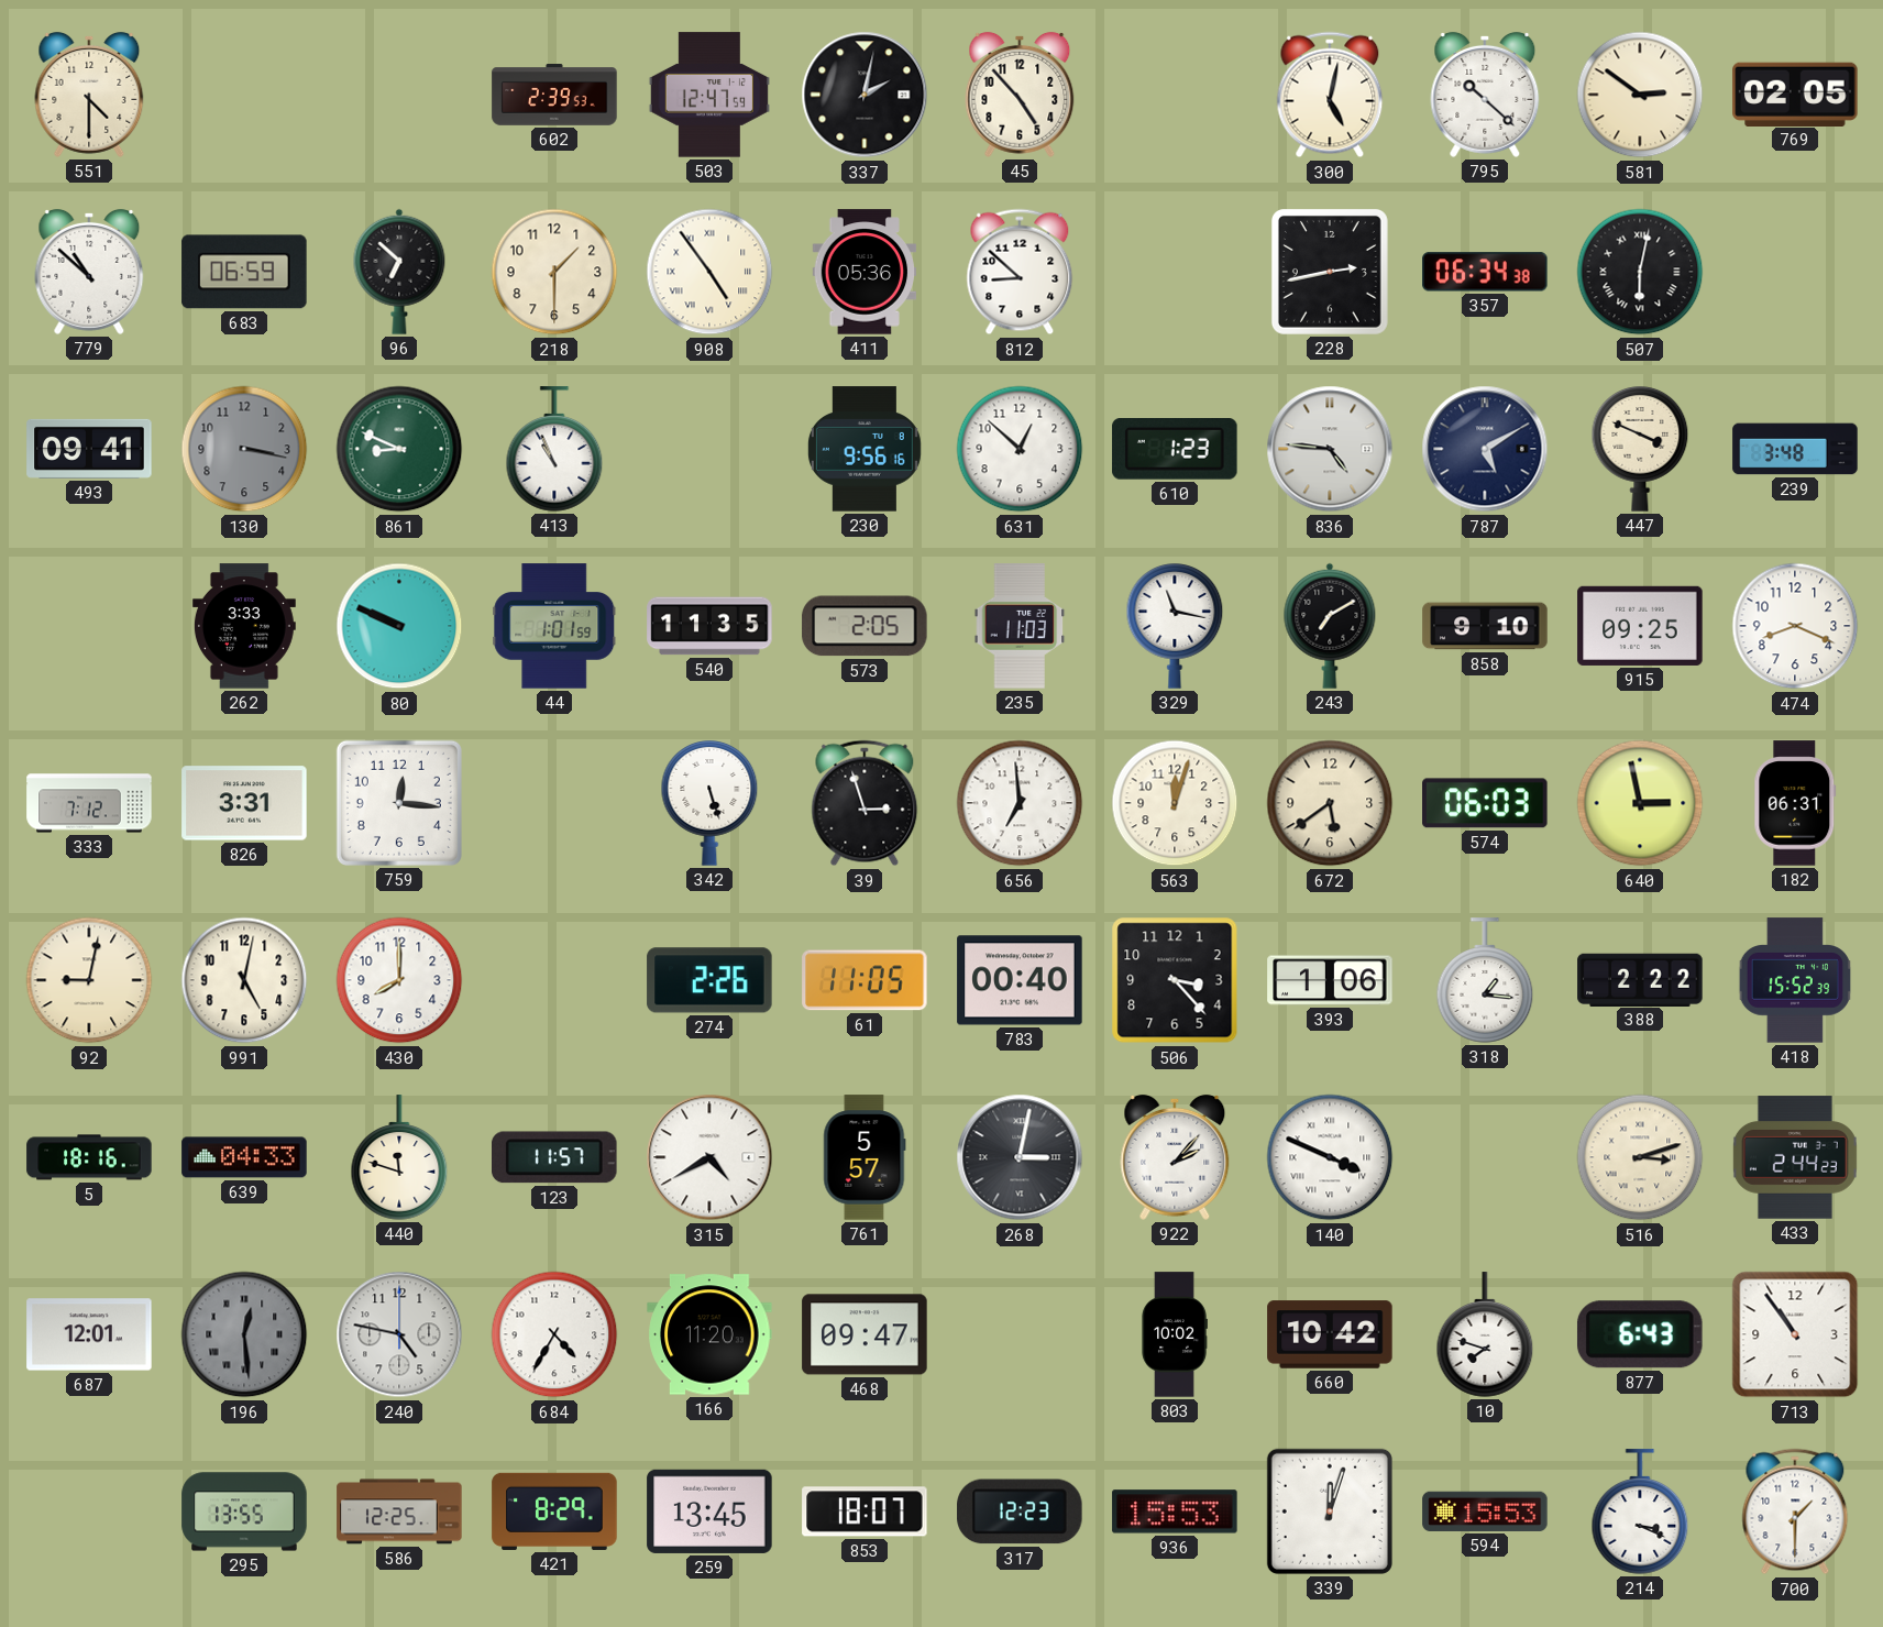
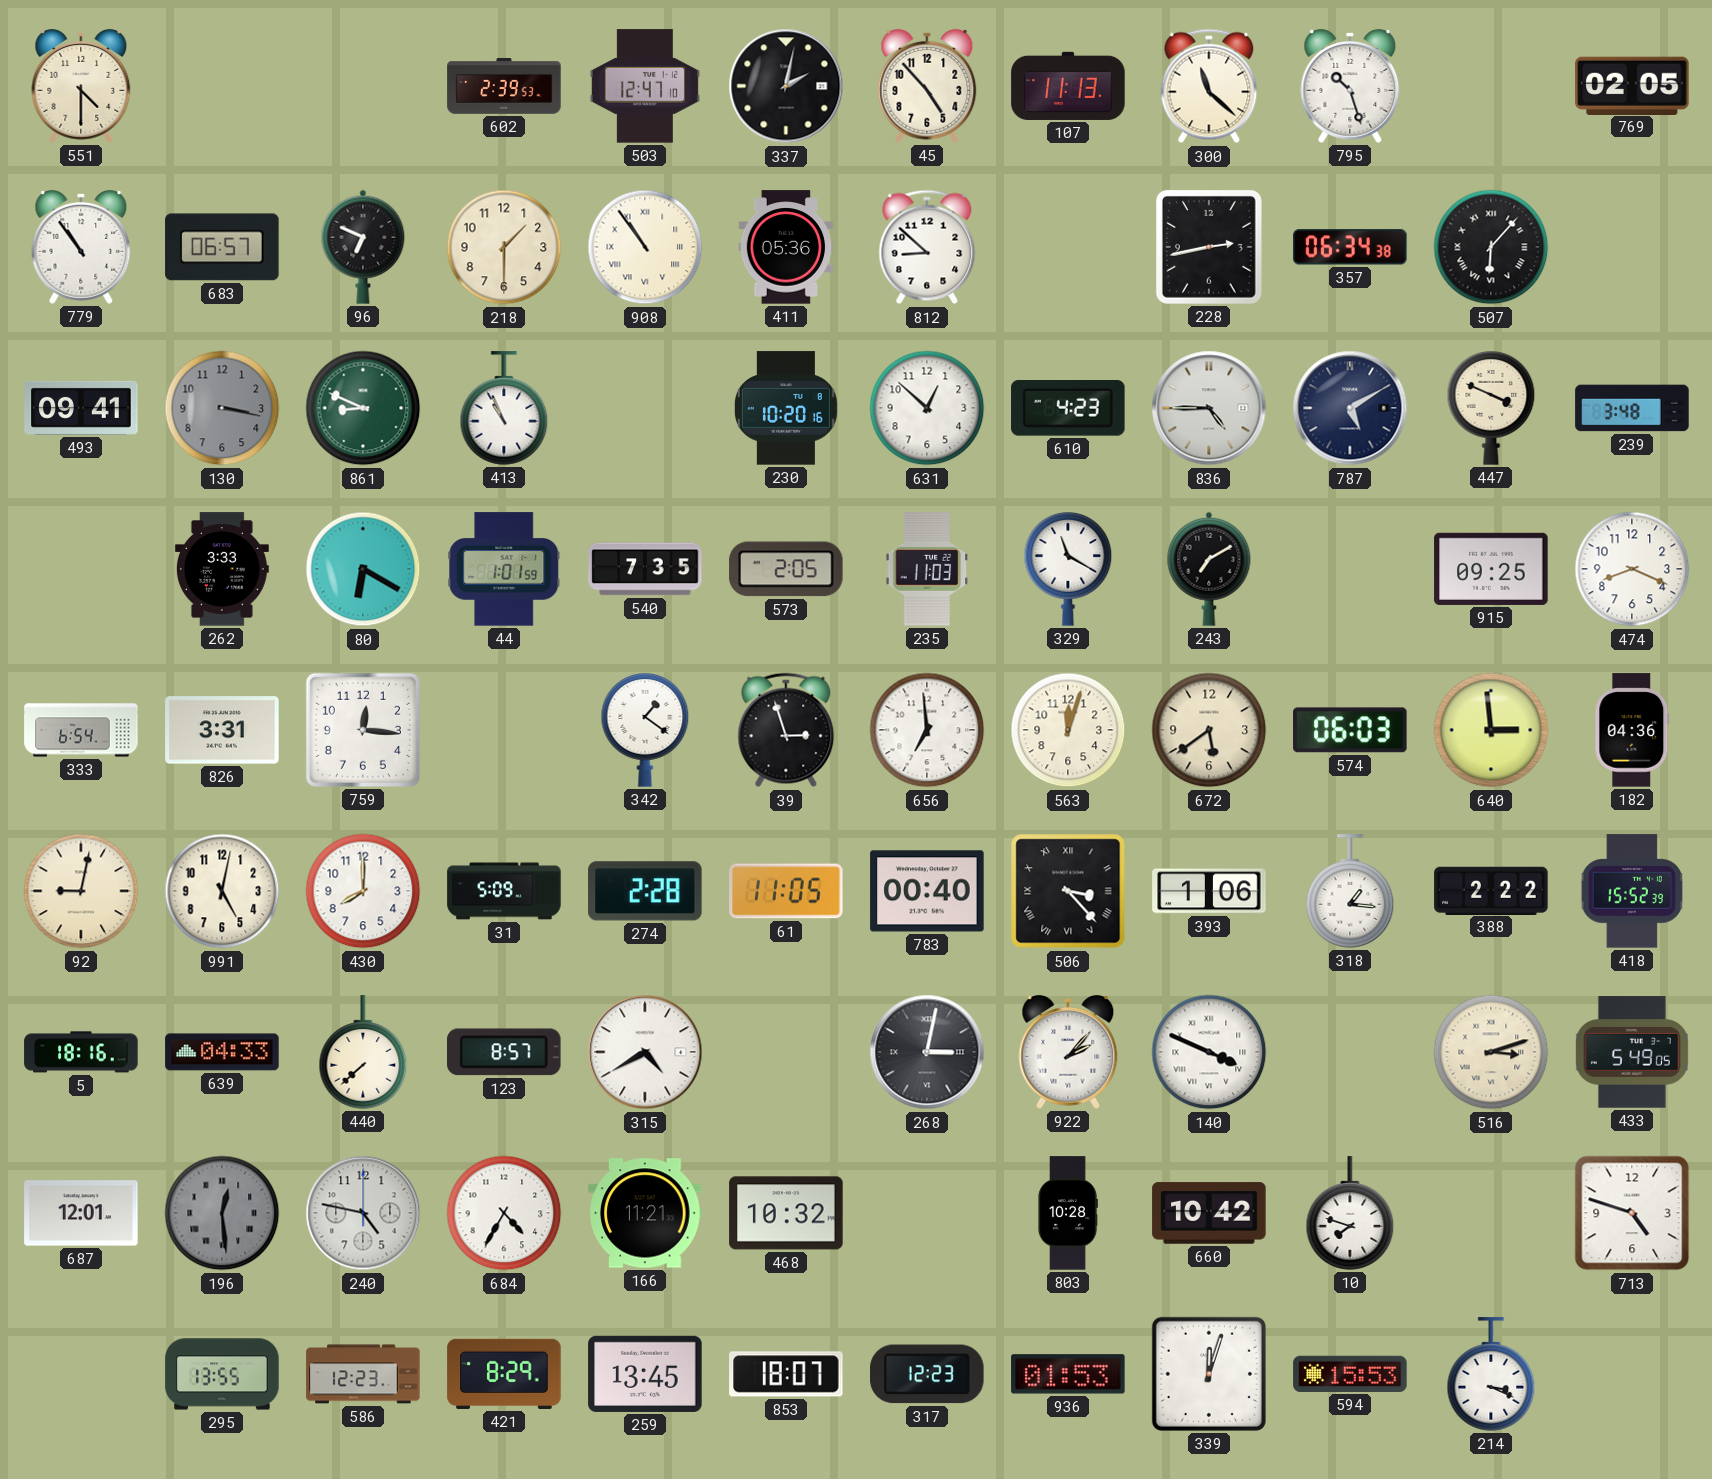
503: 12:47:59 -> 12:47:10
107: none -> 11:13
300: 5:02 -> 11:22
795: 10:22 -> 10:27
581: 2:51 -> none
779: 10:52 -> 10:54
683: 06:59 -> 06:57
96: 6:52 -> 6:49
908: 4:54 -> 10:54
507: 6:02 -> 6:07
230: 9:56 -> 10:20
610: 1:23 -> 4:23
836: 4:46 -> 4:45
80: 9:49 -> 6:20
540: 11:35 -> 7:35
329: 11:17 -> 11:20
858: 9:10 -> none
333: 7:12 -> 6:54
342: 5:27 -> 1:21
640: 2:58 -> 2:59
182: 06:31 -> 04:36
31: none -> 5:09
274: 2:26 -> 2:28
506 numerals: Arabic -> Roman
440: 11:48 -> 7:38
123: 11:57 -> 8:57
761: 5:57 -> none
433: 2:44 -> 5:49
166: 11:20 -> 11:21
468: 09:47 -> 10:32
803: 10:02 -> 10:28
877: 6:43 -> none
713: 10:54 -> 4:48
586: 12:25 -> 12:23
936: 15:53 -> 01:53
700: 1:30 -> none
